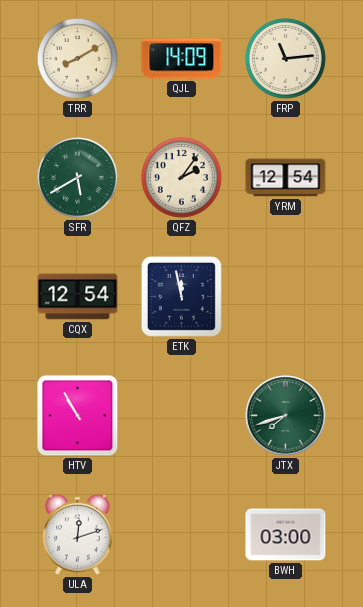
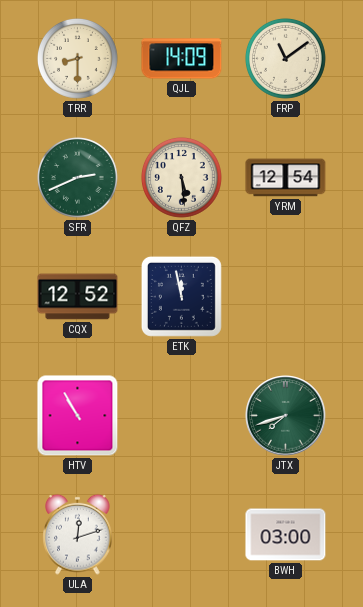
TRR: 8:10 -> 8:30
FRP: 11:14 -> 11:09
SFR: 5:40 -> 2:41
QFZ: 2:06 -> 5:29
CQX: 12:54 -> 12:52
